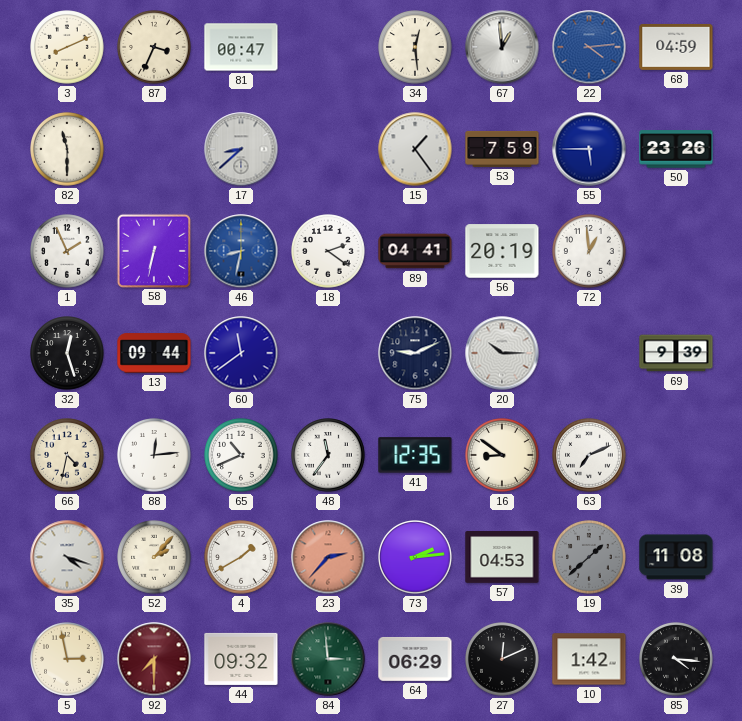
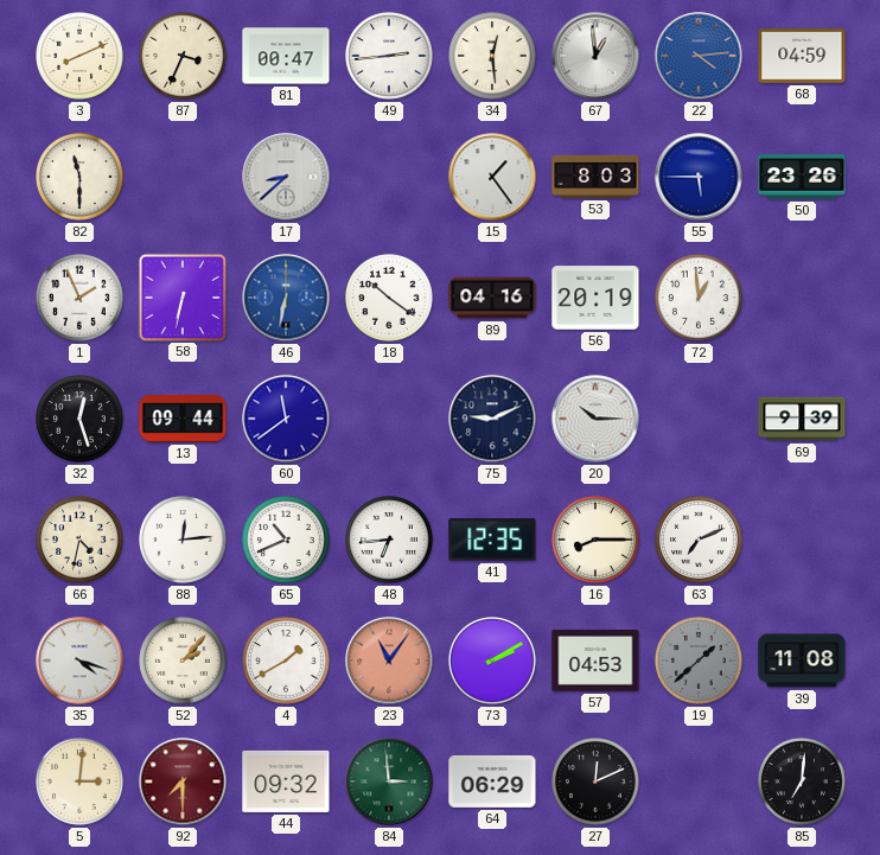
49: none -> 2:44
53: 7:59 -> 8:03
46: 8:32 -> 6:32
18: 2:21 -> 10:21
89: 04:41 -> 04:16
48: 11:36 -> 6:44
16: 8:51 -> 8:15
23: 2:37 -> 11:06
73: 2:14 -> 2:10
5: 2:58 -> 3:01
10: 1:42 -> none
85: 4:16 -> 7:01
